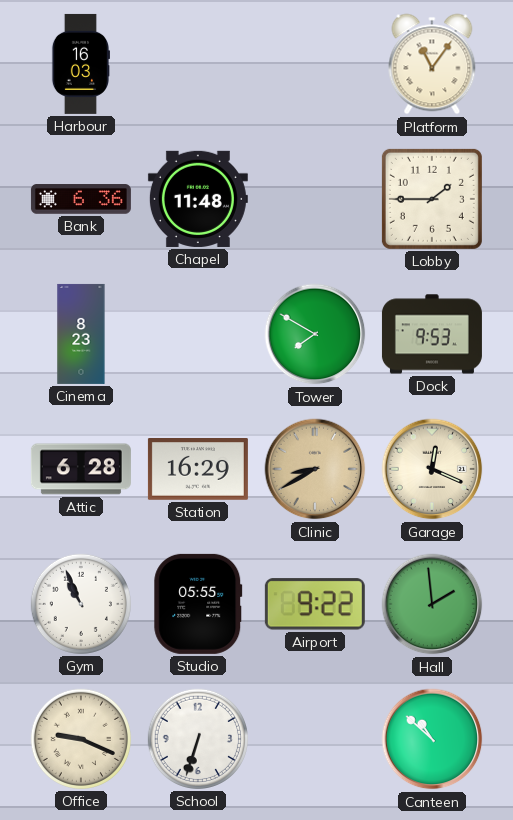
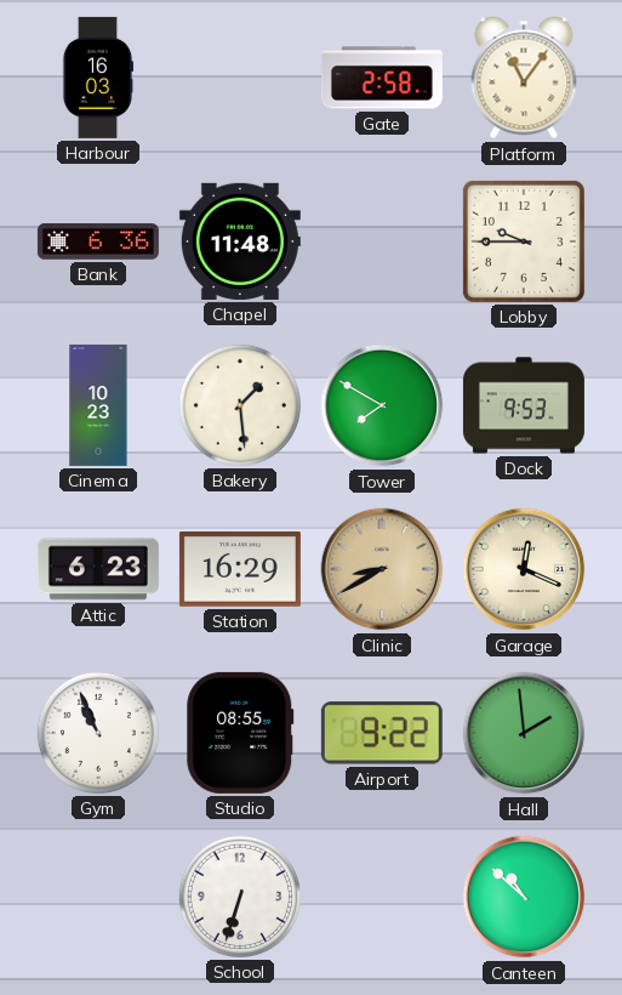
Gate: none -> 2:58
Lobby: 1:45 -> 9:45
Cinema: 8:23 -> 10:23
Bakery: none -> 1:29
Attic: 6:28 -> 6:23
Studio: 05:55 -> 08:55
Office: 9:19 -> none
